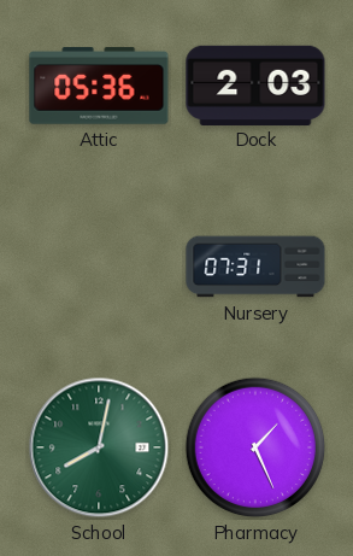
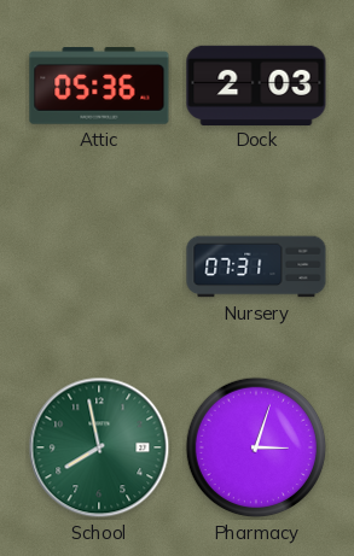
School: 8:02 -> 7:58
Pharmacy: 1:26 -> 3:03
